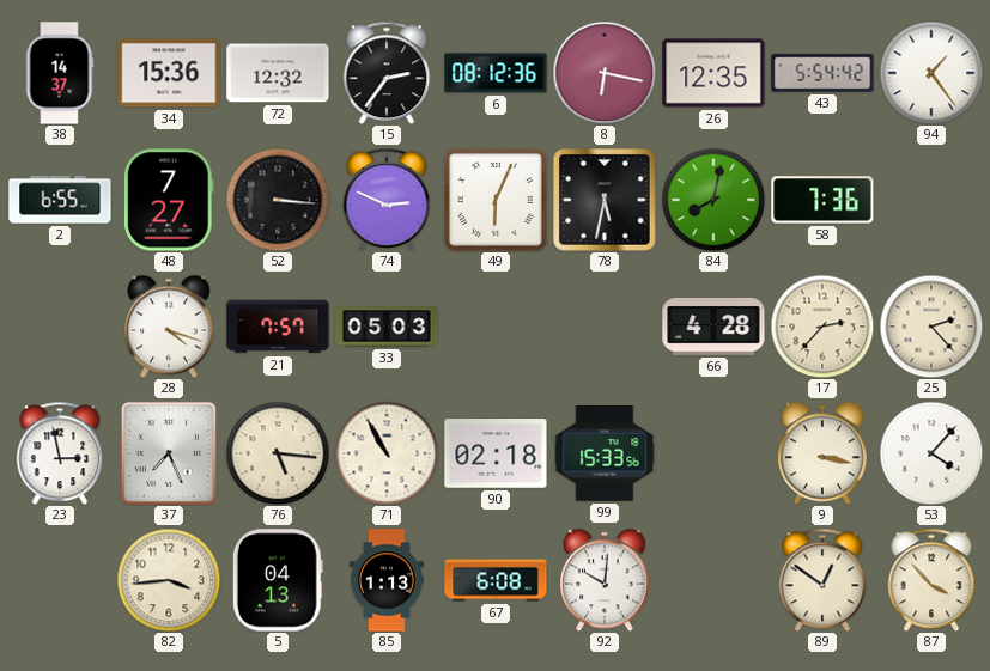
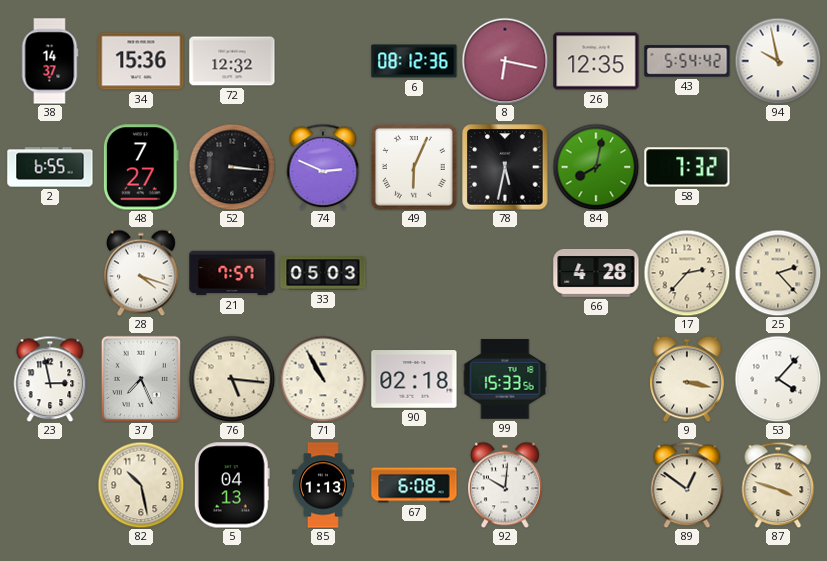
15: 2:36 -> none
94: 1:24 -> 9:58
58: 7:36 -> 7:32
82: 3:44 -> 10:28
87: 3:53 -> 3:48
